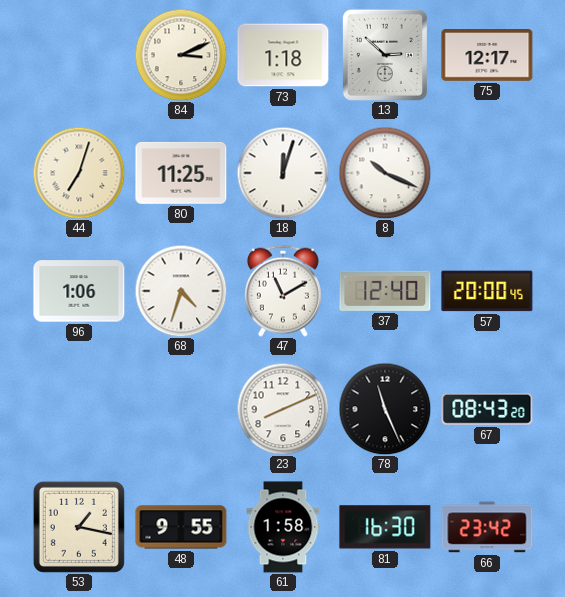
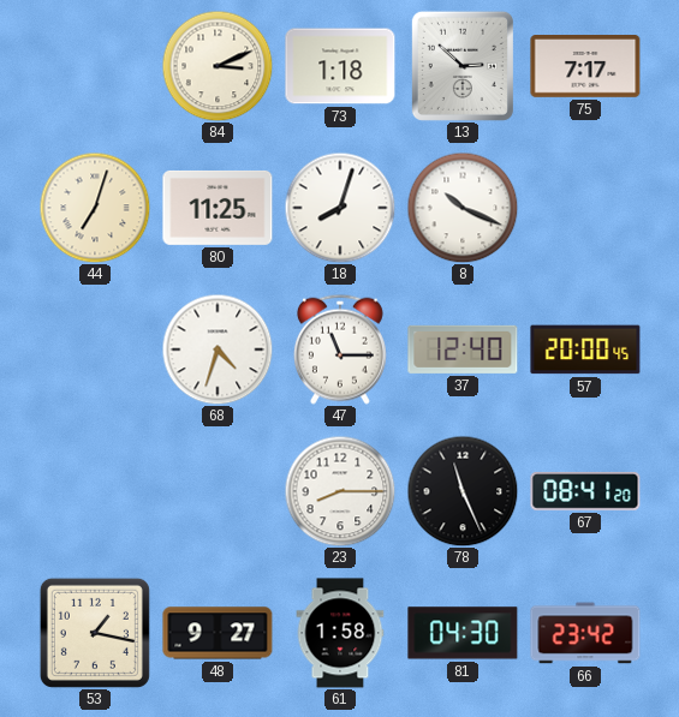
75: 12:17 -> 7:17
18: 12:03 -> 8:03
96: 1:06 -> none
47: 11:10 -> 11:15
23: 8:11 -> 8:15
67: 08:43 -> 08:41
48: 9:55 -> 9:27
81: 16:30 -> 04:30
